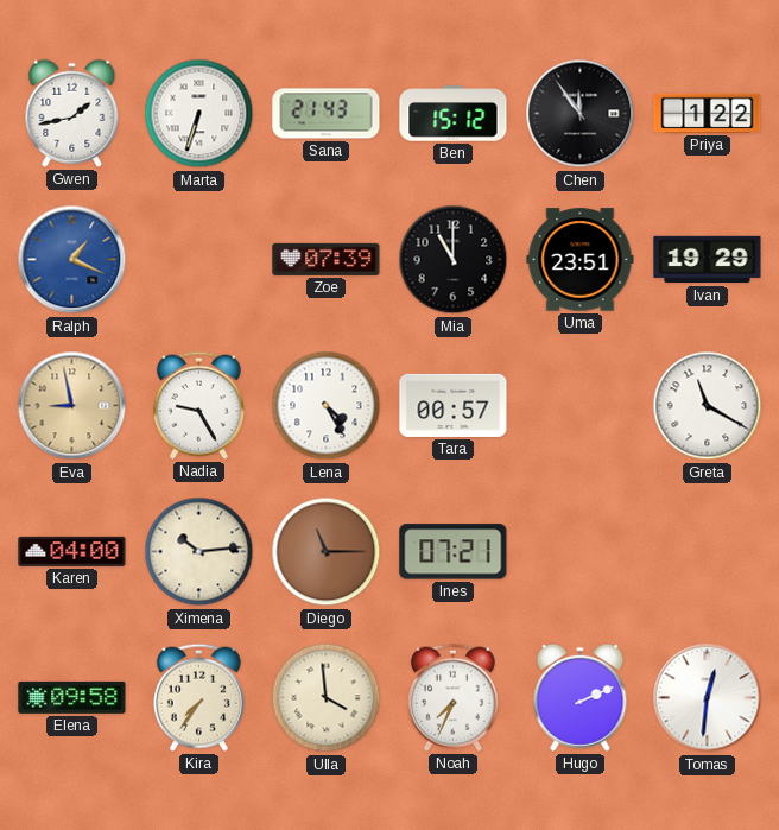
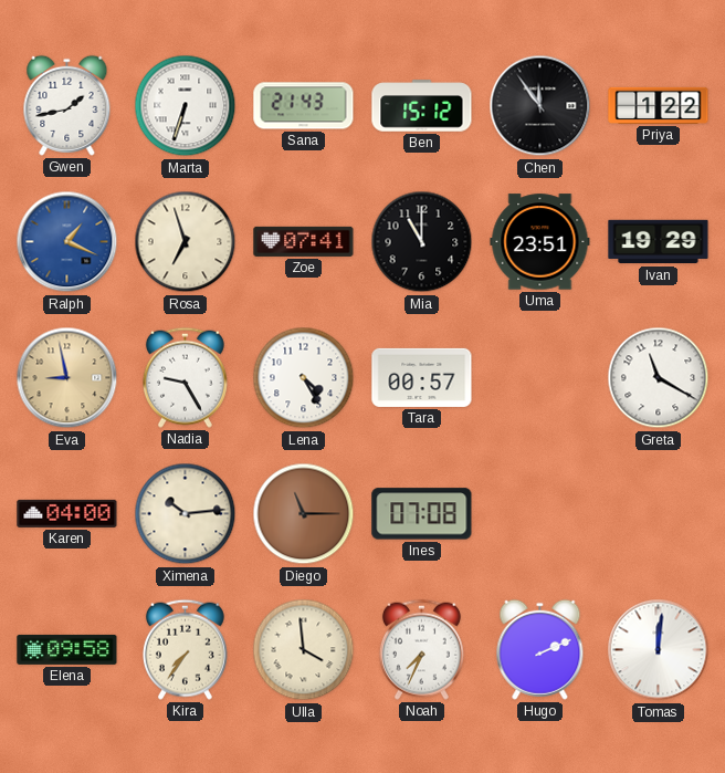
Rosa: none -> 6:57
Zoe: 07:39 -> 07:41
Ines: 07:21 -> 07:08
Tomas: 12:31 -> 12:01
